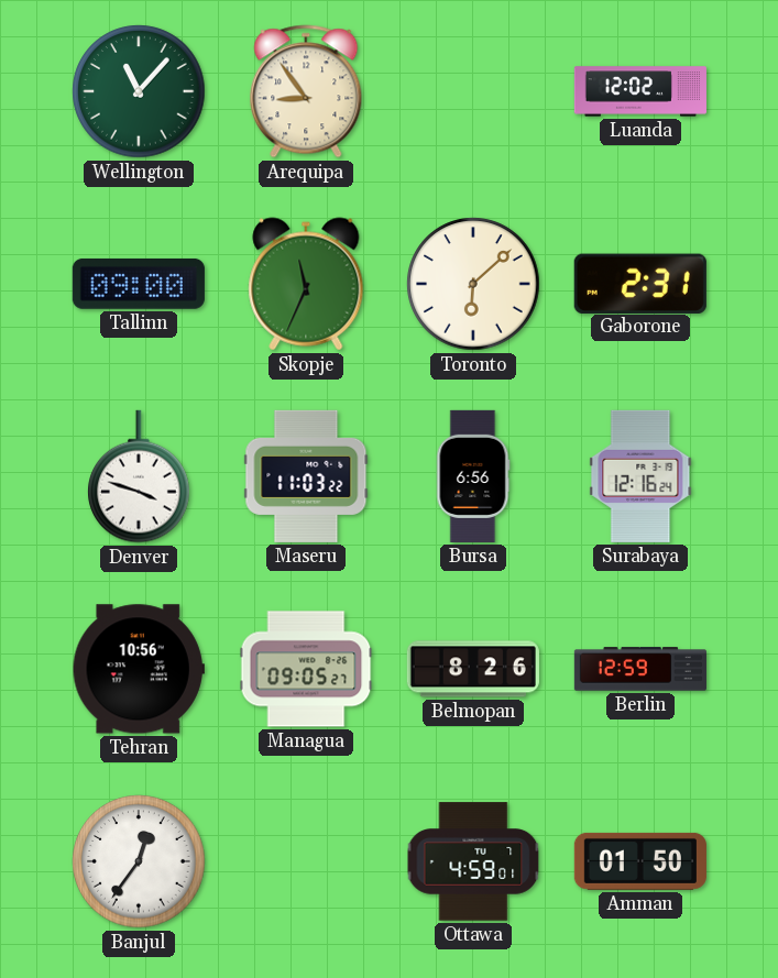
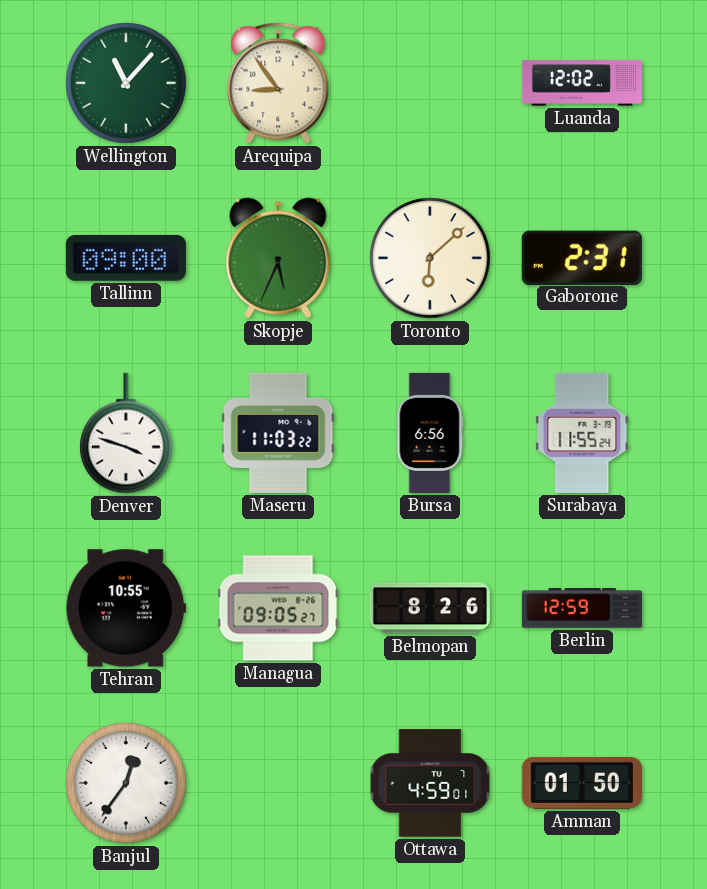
Skopje: 11:34 -> 5:34
Surabaya: 12:16 -> 11:55
Tehran: 10:56 -> 10:55
